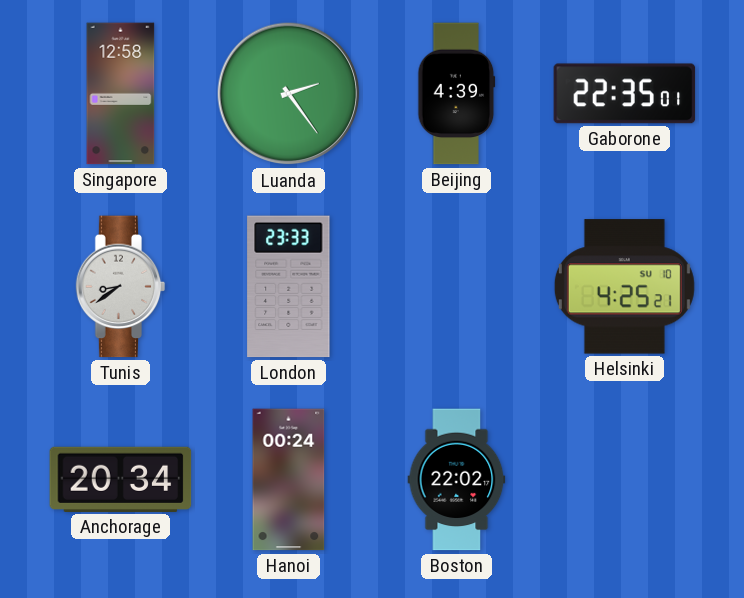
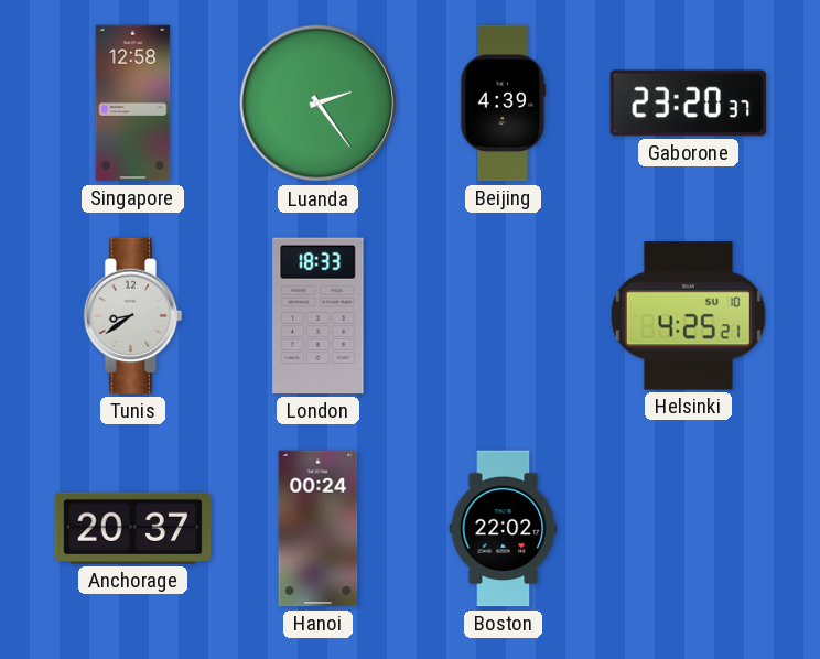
Gaborone: 22:35 -> 23:20
London: 23:33 -> 18:33
Anchorage: 20:34 -> 20:37
